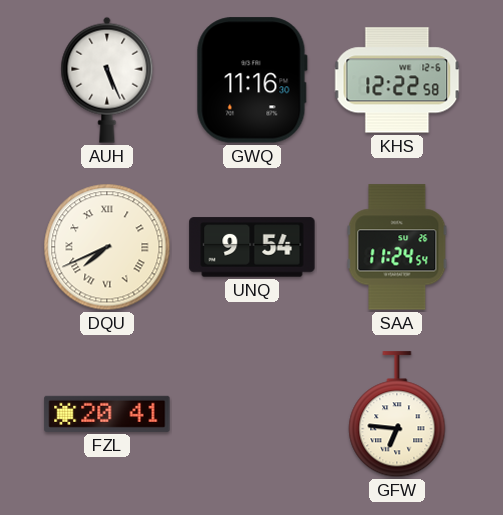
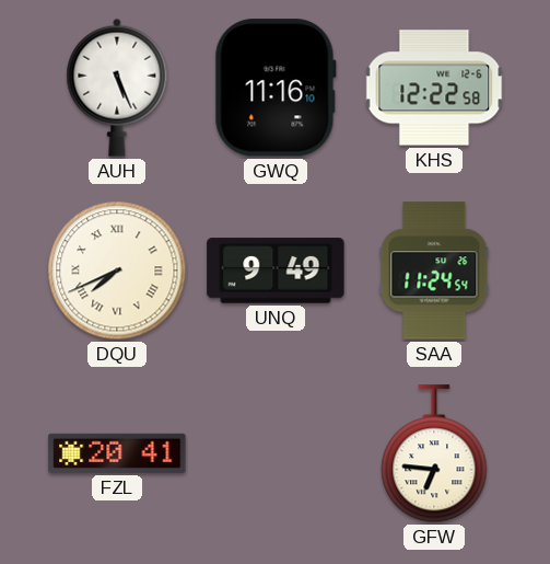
GWQ: 11:16:30 -> 11:16:10
UNQ: 9:54 -> 9:49
